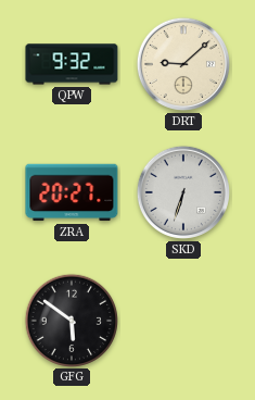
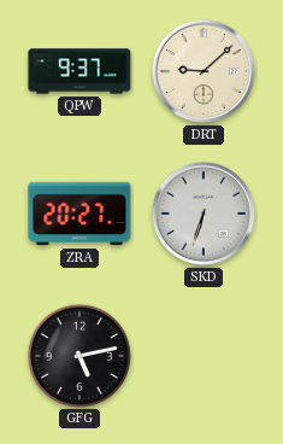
QPW: 9:32 -> 9:37
GFG: 5:51 -> 5:13
